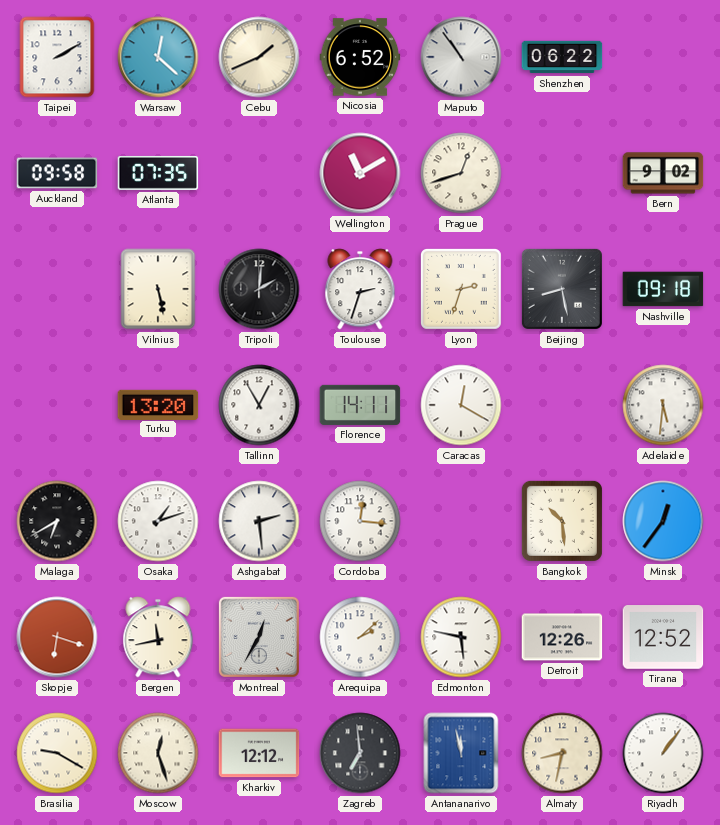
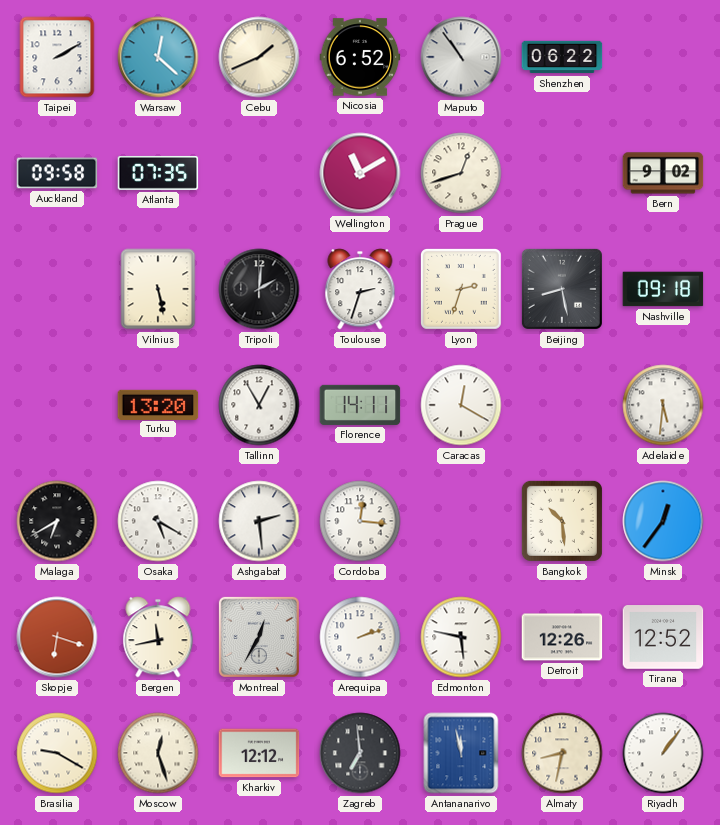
Osaka: 1:12 -> 5:20
Arequipa: 2:08 -> 2:12
